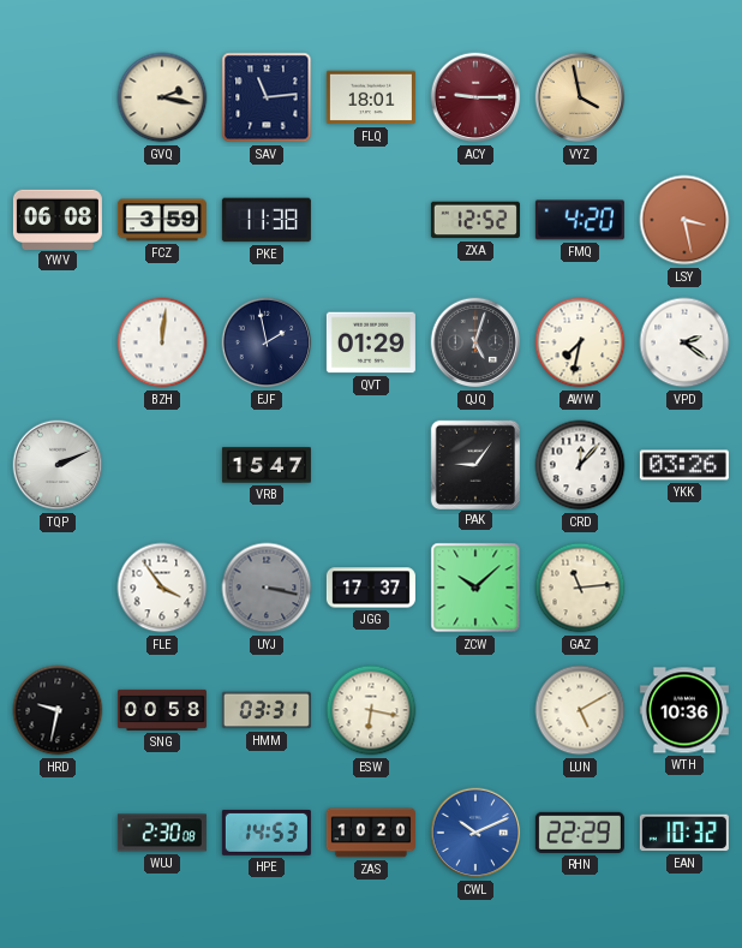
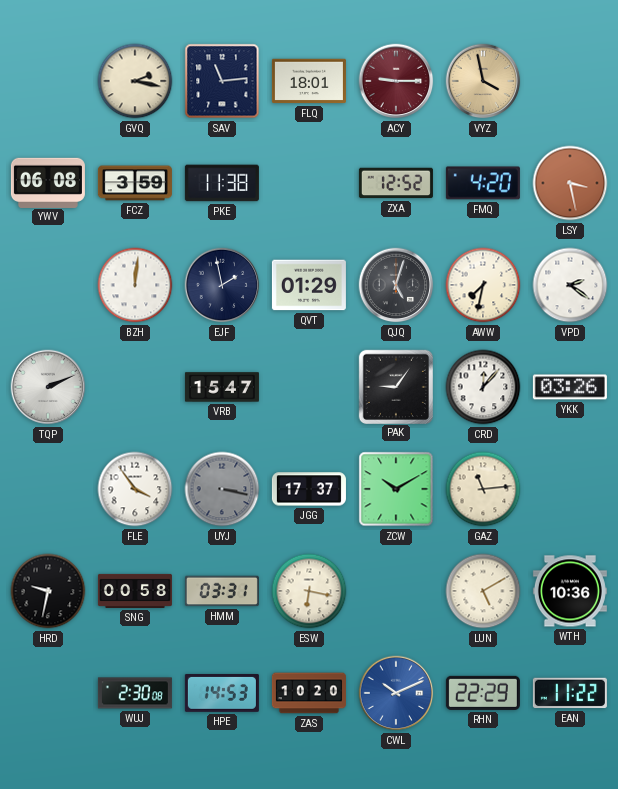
ZCW: 10:08 -> 10:10
EAN: 10:32 -> 11:22
